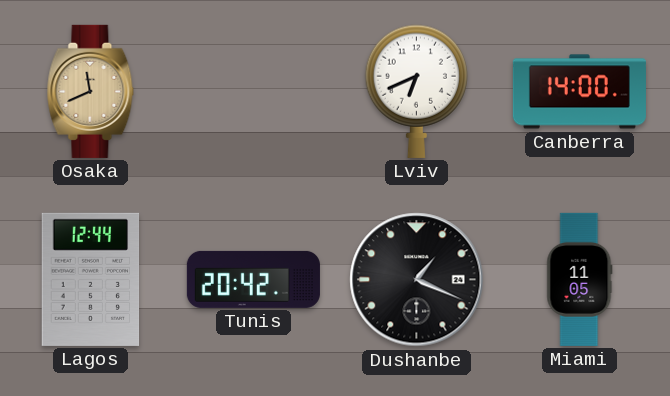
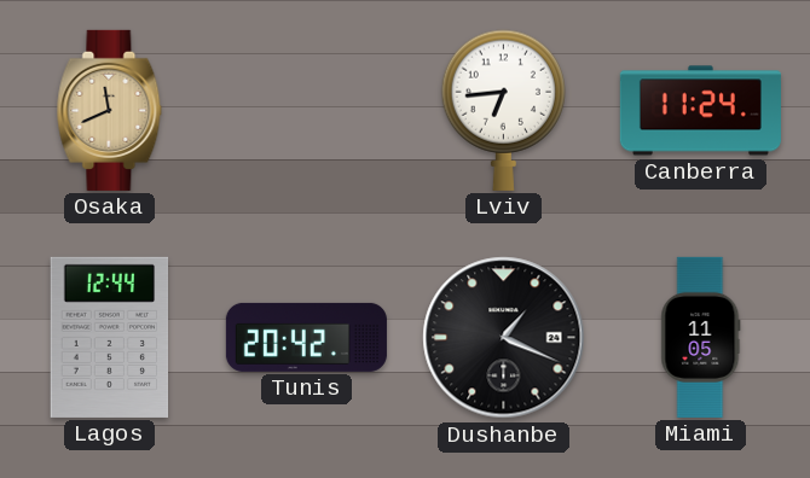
Lviv: 6:41 -> 6:44
Canberra: 14:00 -> 11:24
